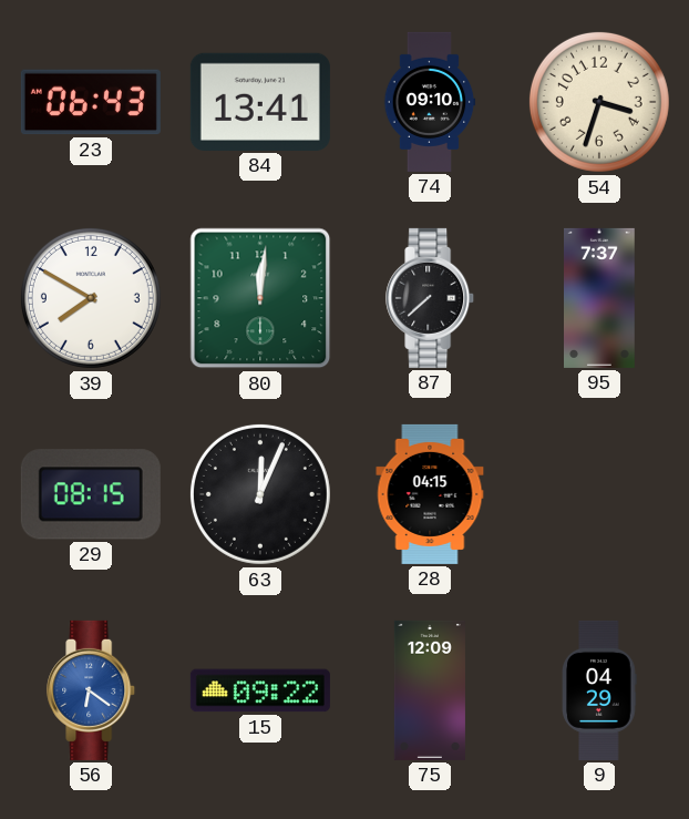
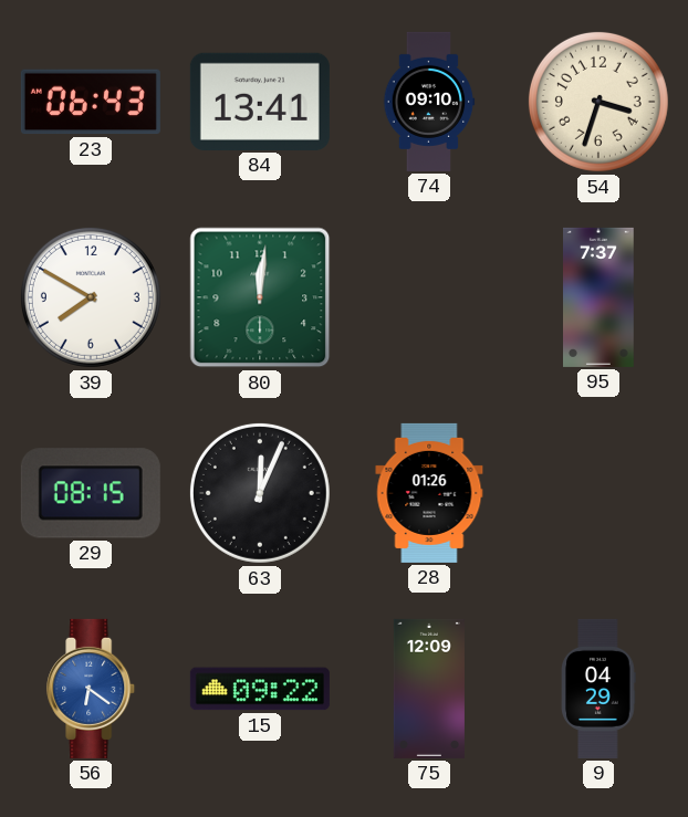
87: 7:38 -> none
28: 04:15 -> 01:26
